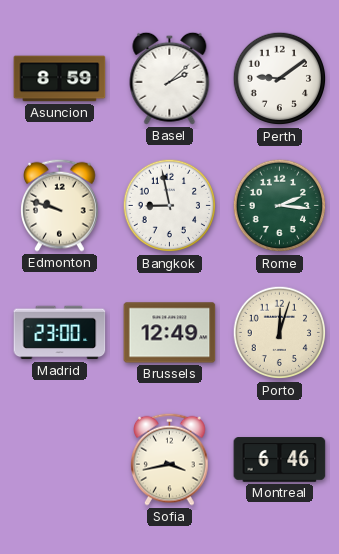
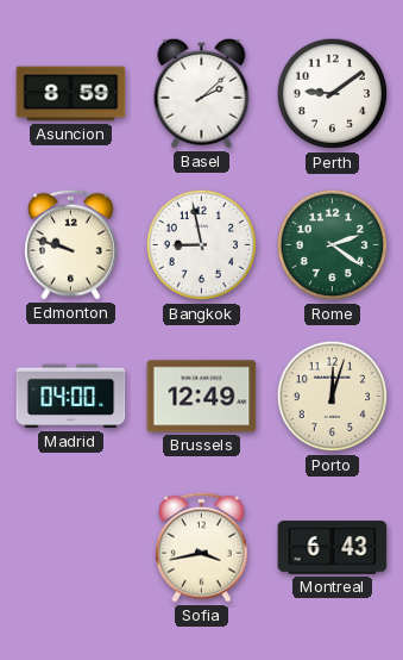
Rome: 2:16 -> 2:21
Madrid: 23:00 -> 04:00
Montreal: 6:46 -> 6:43
